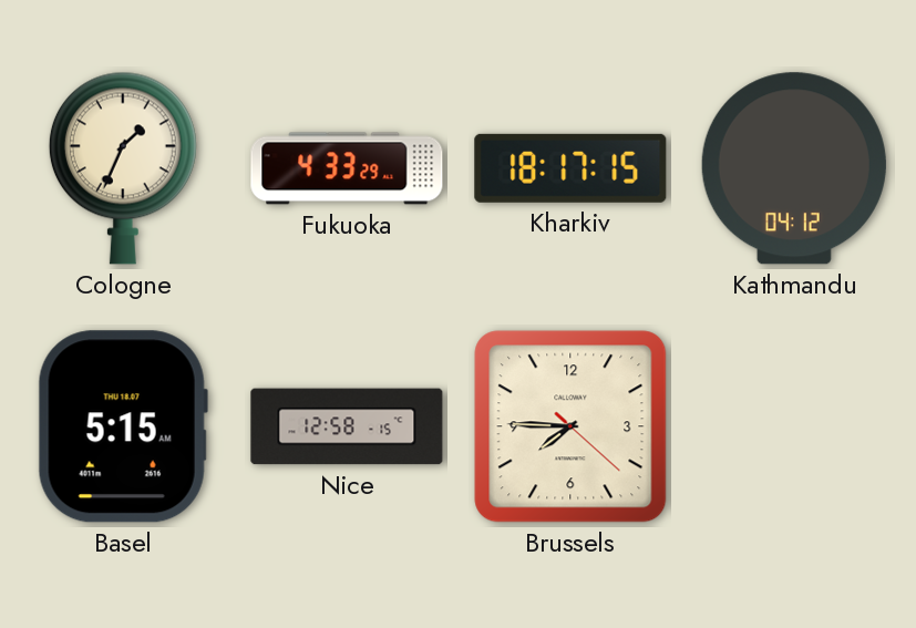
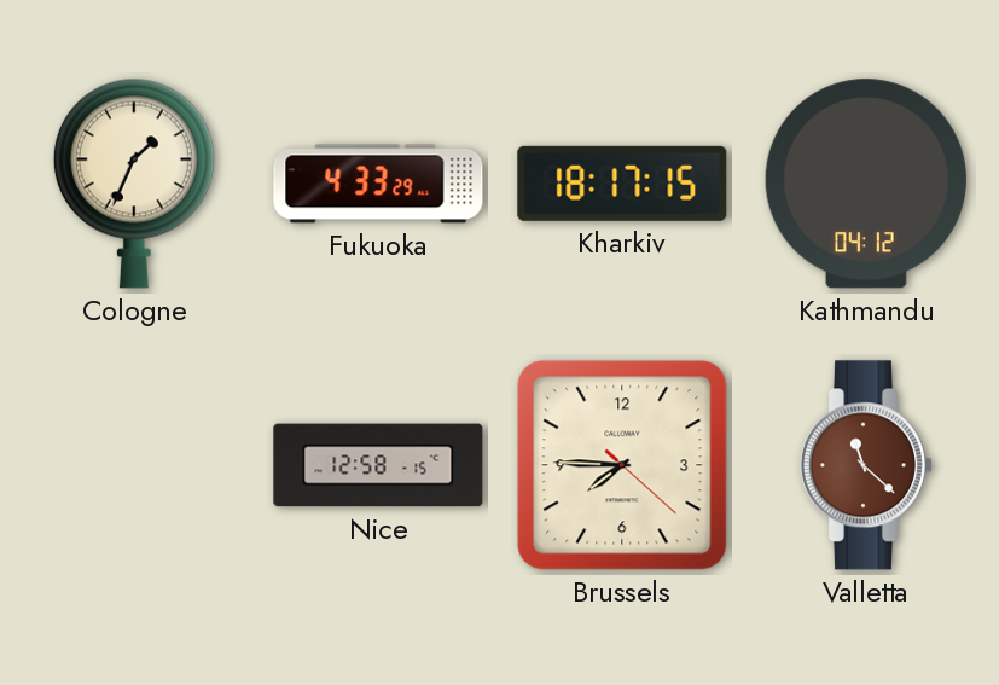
Basel: 5:15 -> none
Valletta: none -> 11:22
